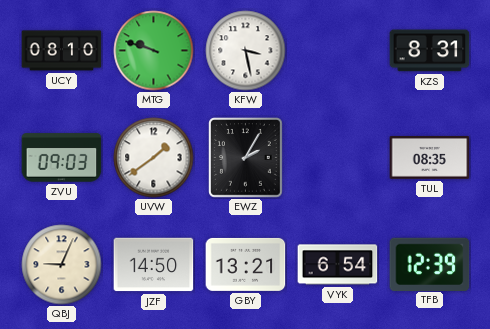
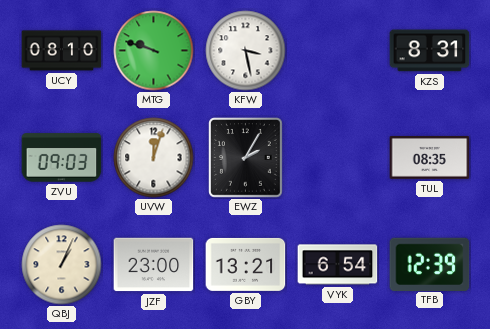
UVW: 1:39 -> 12:03
QBJ: 9:04 -> 1:04
JZF: 14:50 -> 23:00
